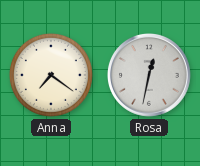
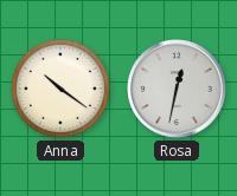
Anna: 7:21 -> 10:21
